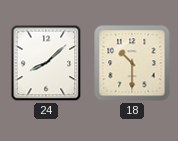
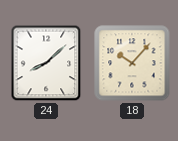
18: 10:30 -> 10:07
